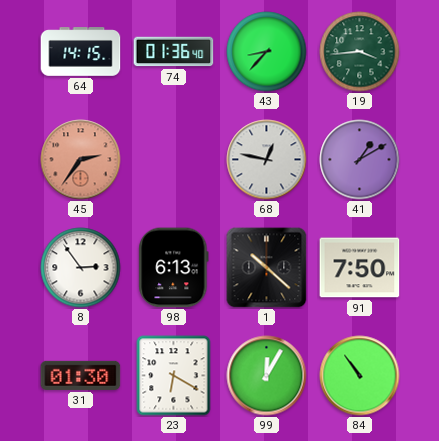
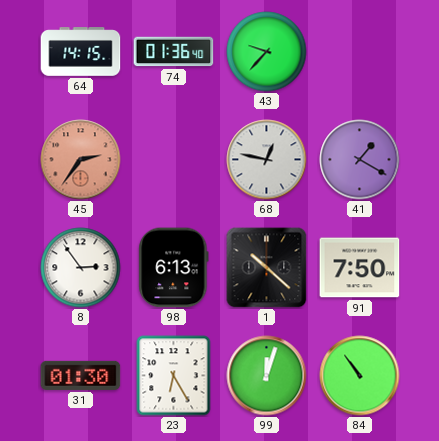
43: 8:37 -> 9:37
19: 3:44 -> none
41: 1:10 -> 1:20
23: 6:20 -> 6:25
99: 12:05 -> 12:03
